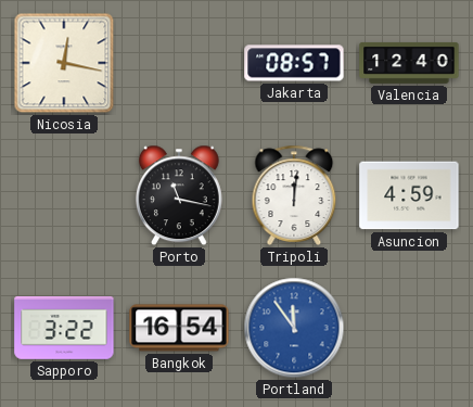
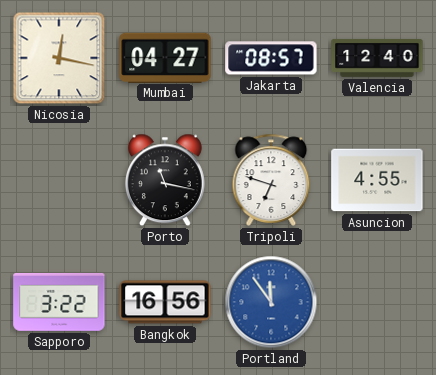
Mumbai: none -> 04:27
Tripoli: 12:01 -> 6:48
Asuncion: 4:59 -> 4:55
Bangkok: 16:54 -> 16:56
